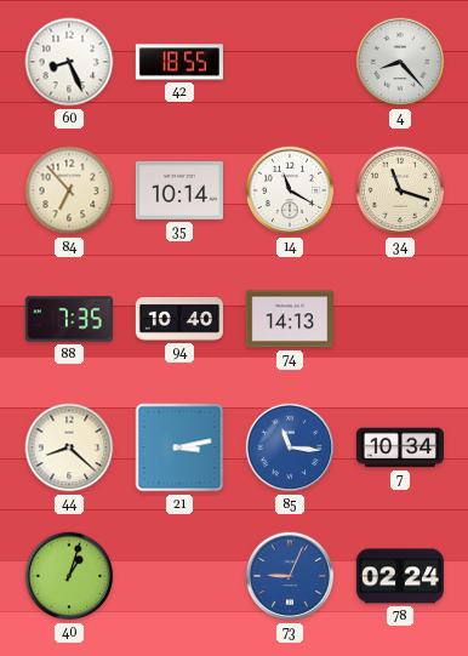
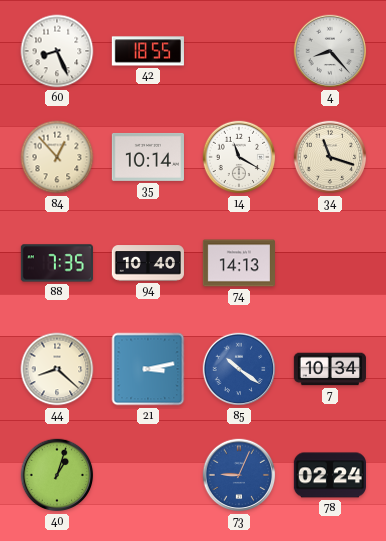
84: 6:53 -> 12:53
85: 11:16 -> 10:21
